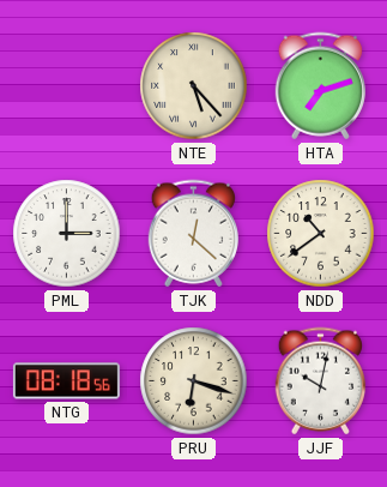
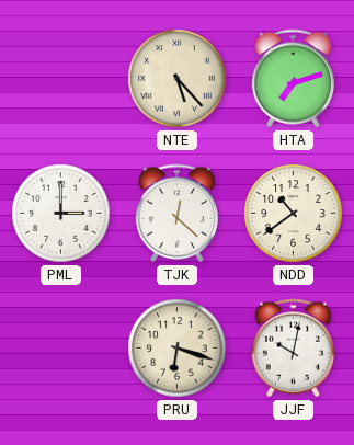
NTG: 08:18 -> none
